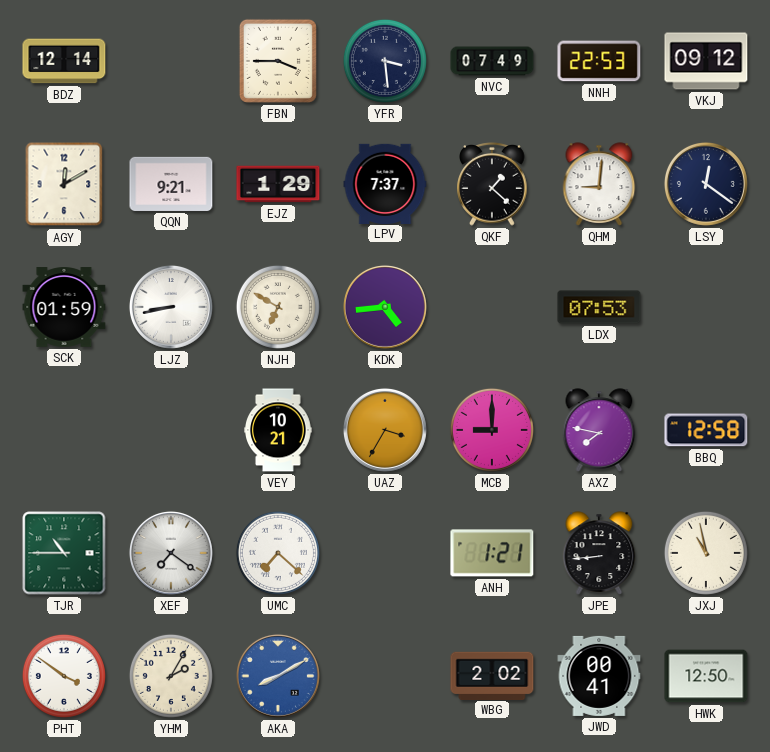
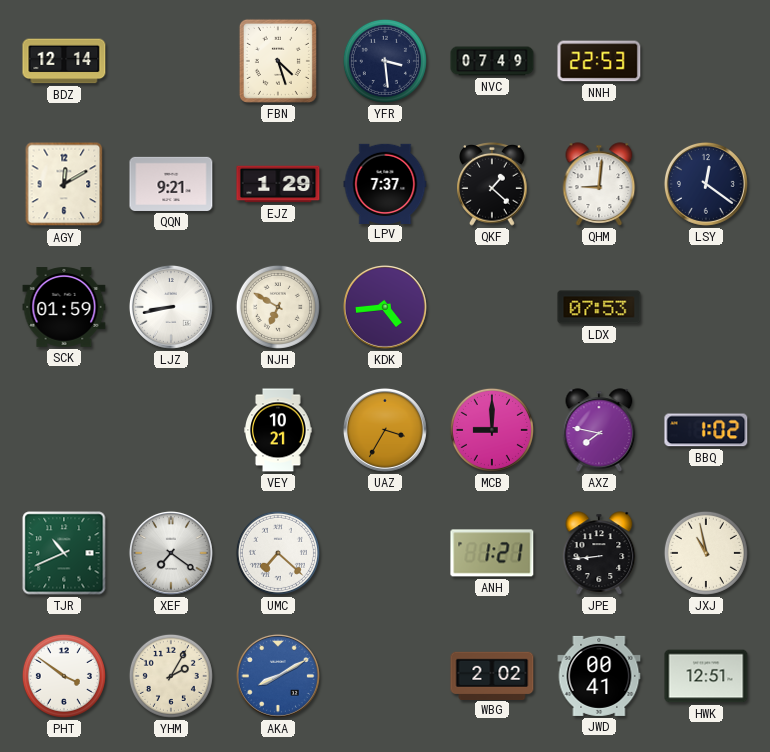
FBN: 3:45 -> 4:27
VKJ: 09:12 -> none
BBQ: 12:58 -> 1:02
TJR: 10:45 -> 10:41
HWK: 12:50 -> 12:51
